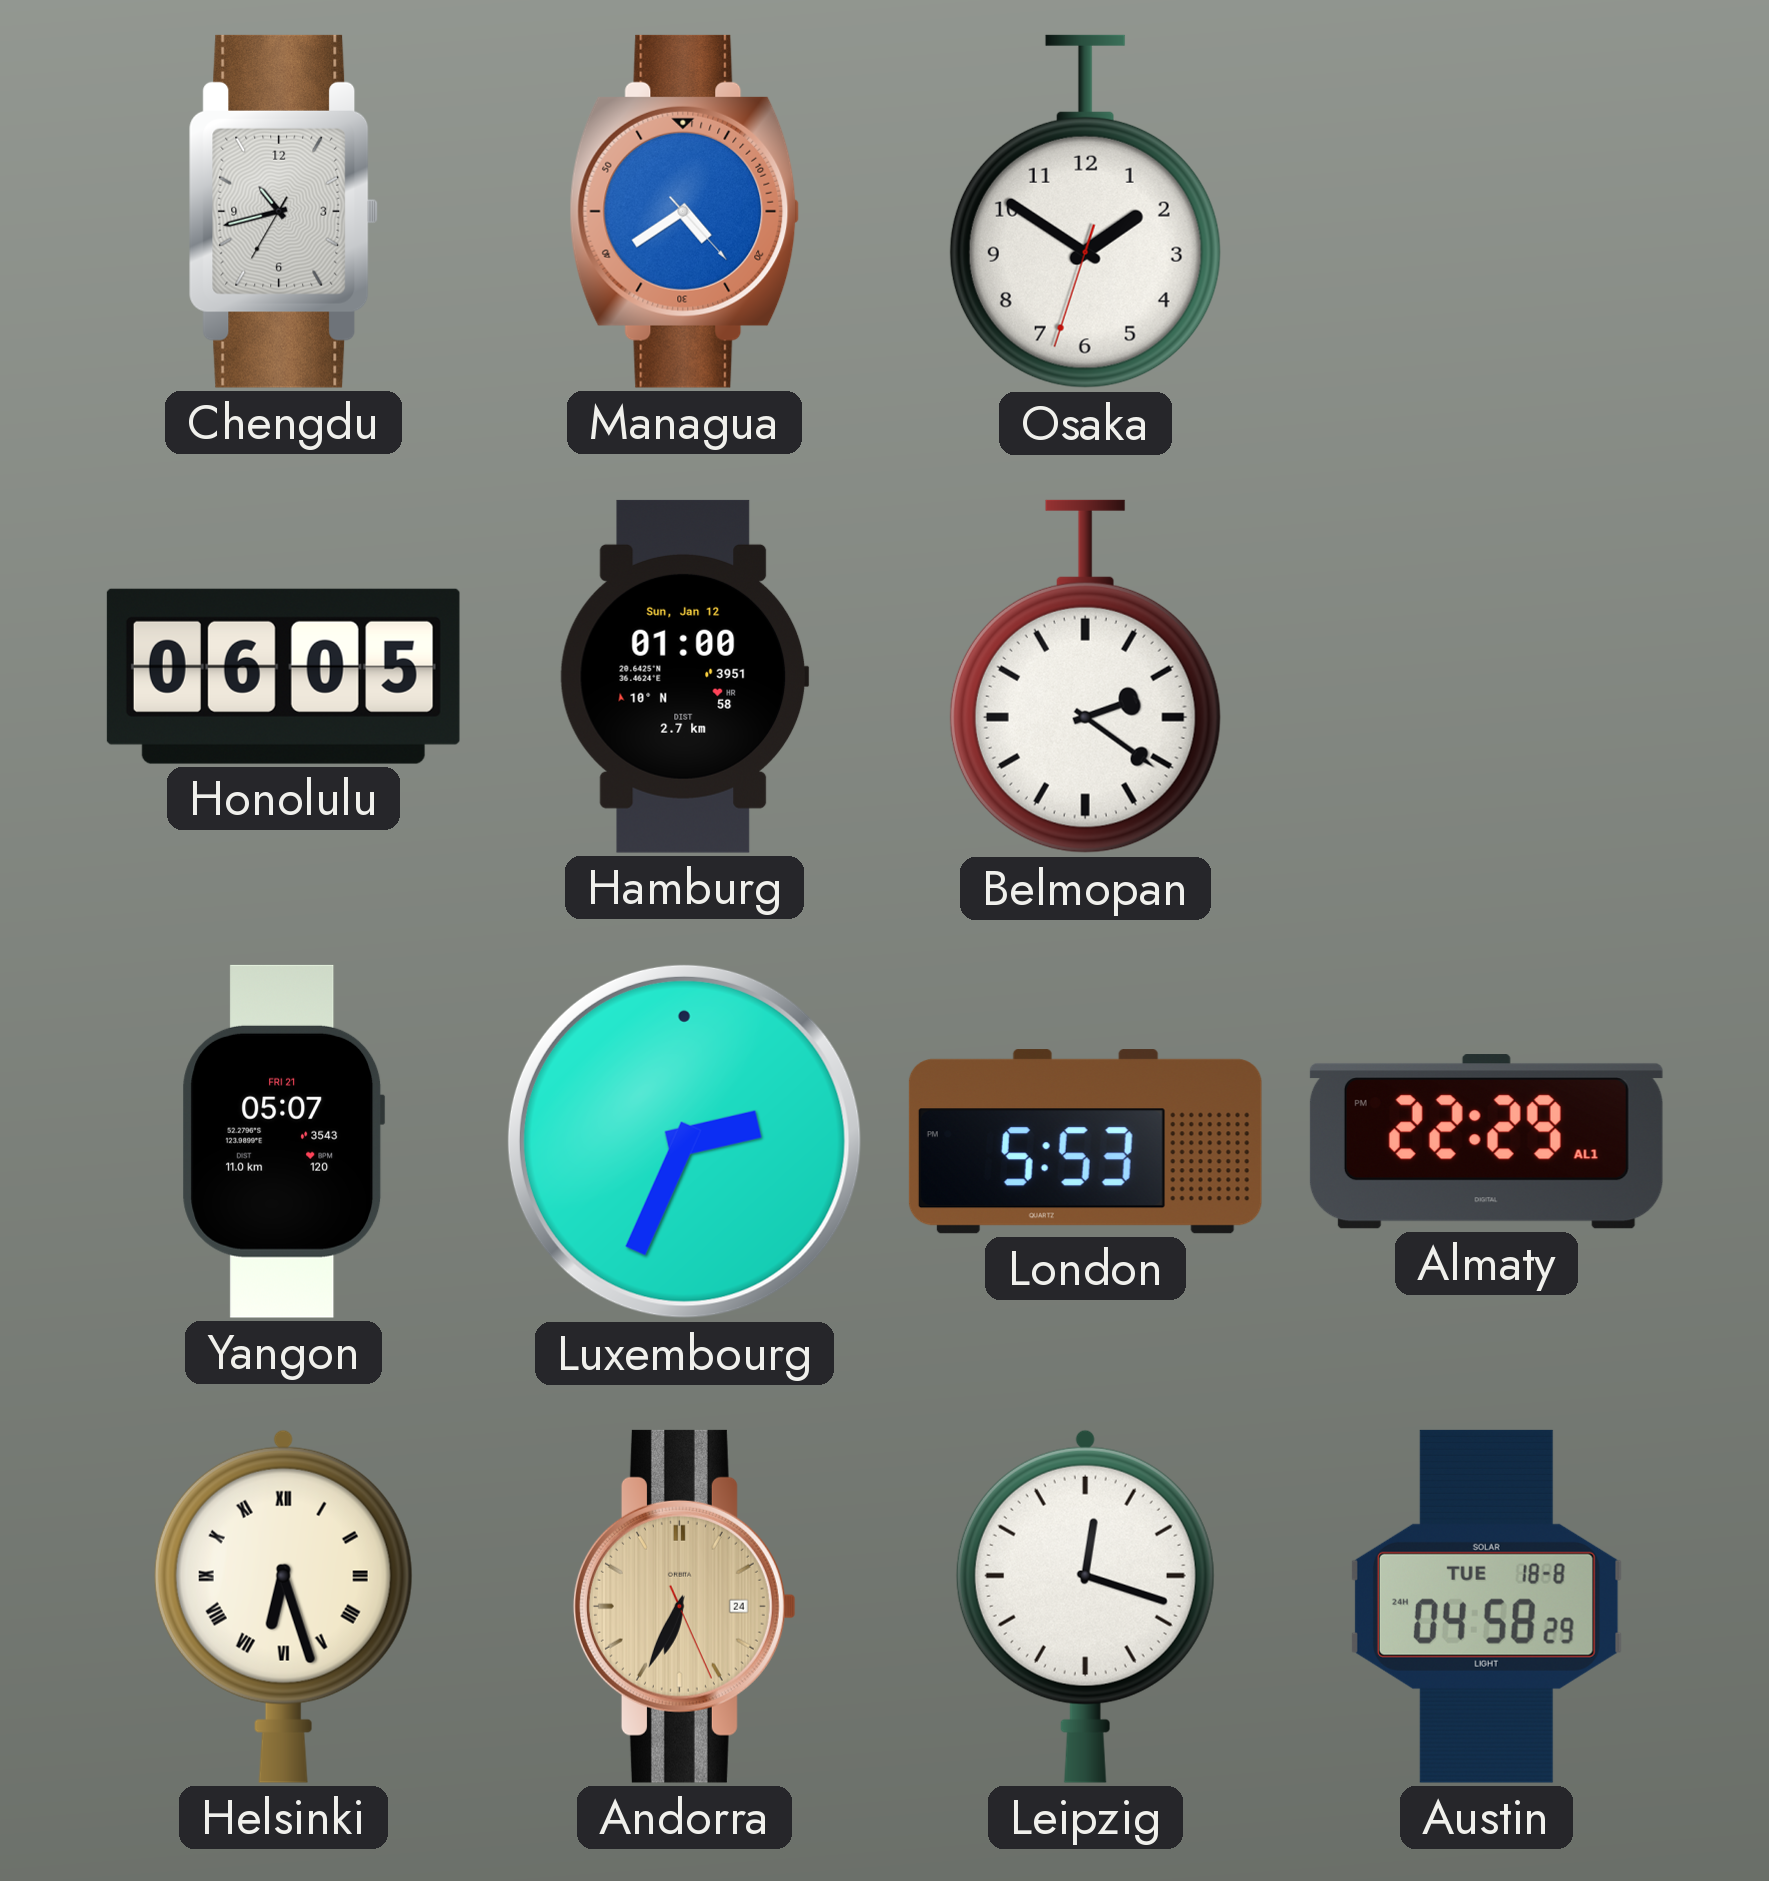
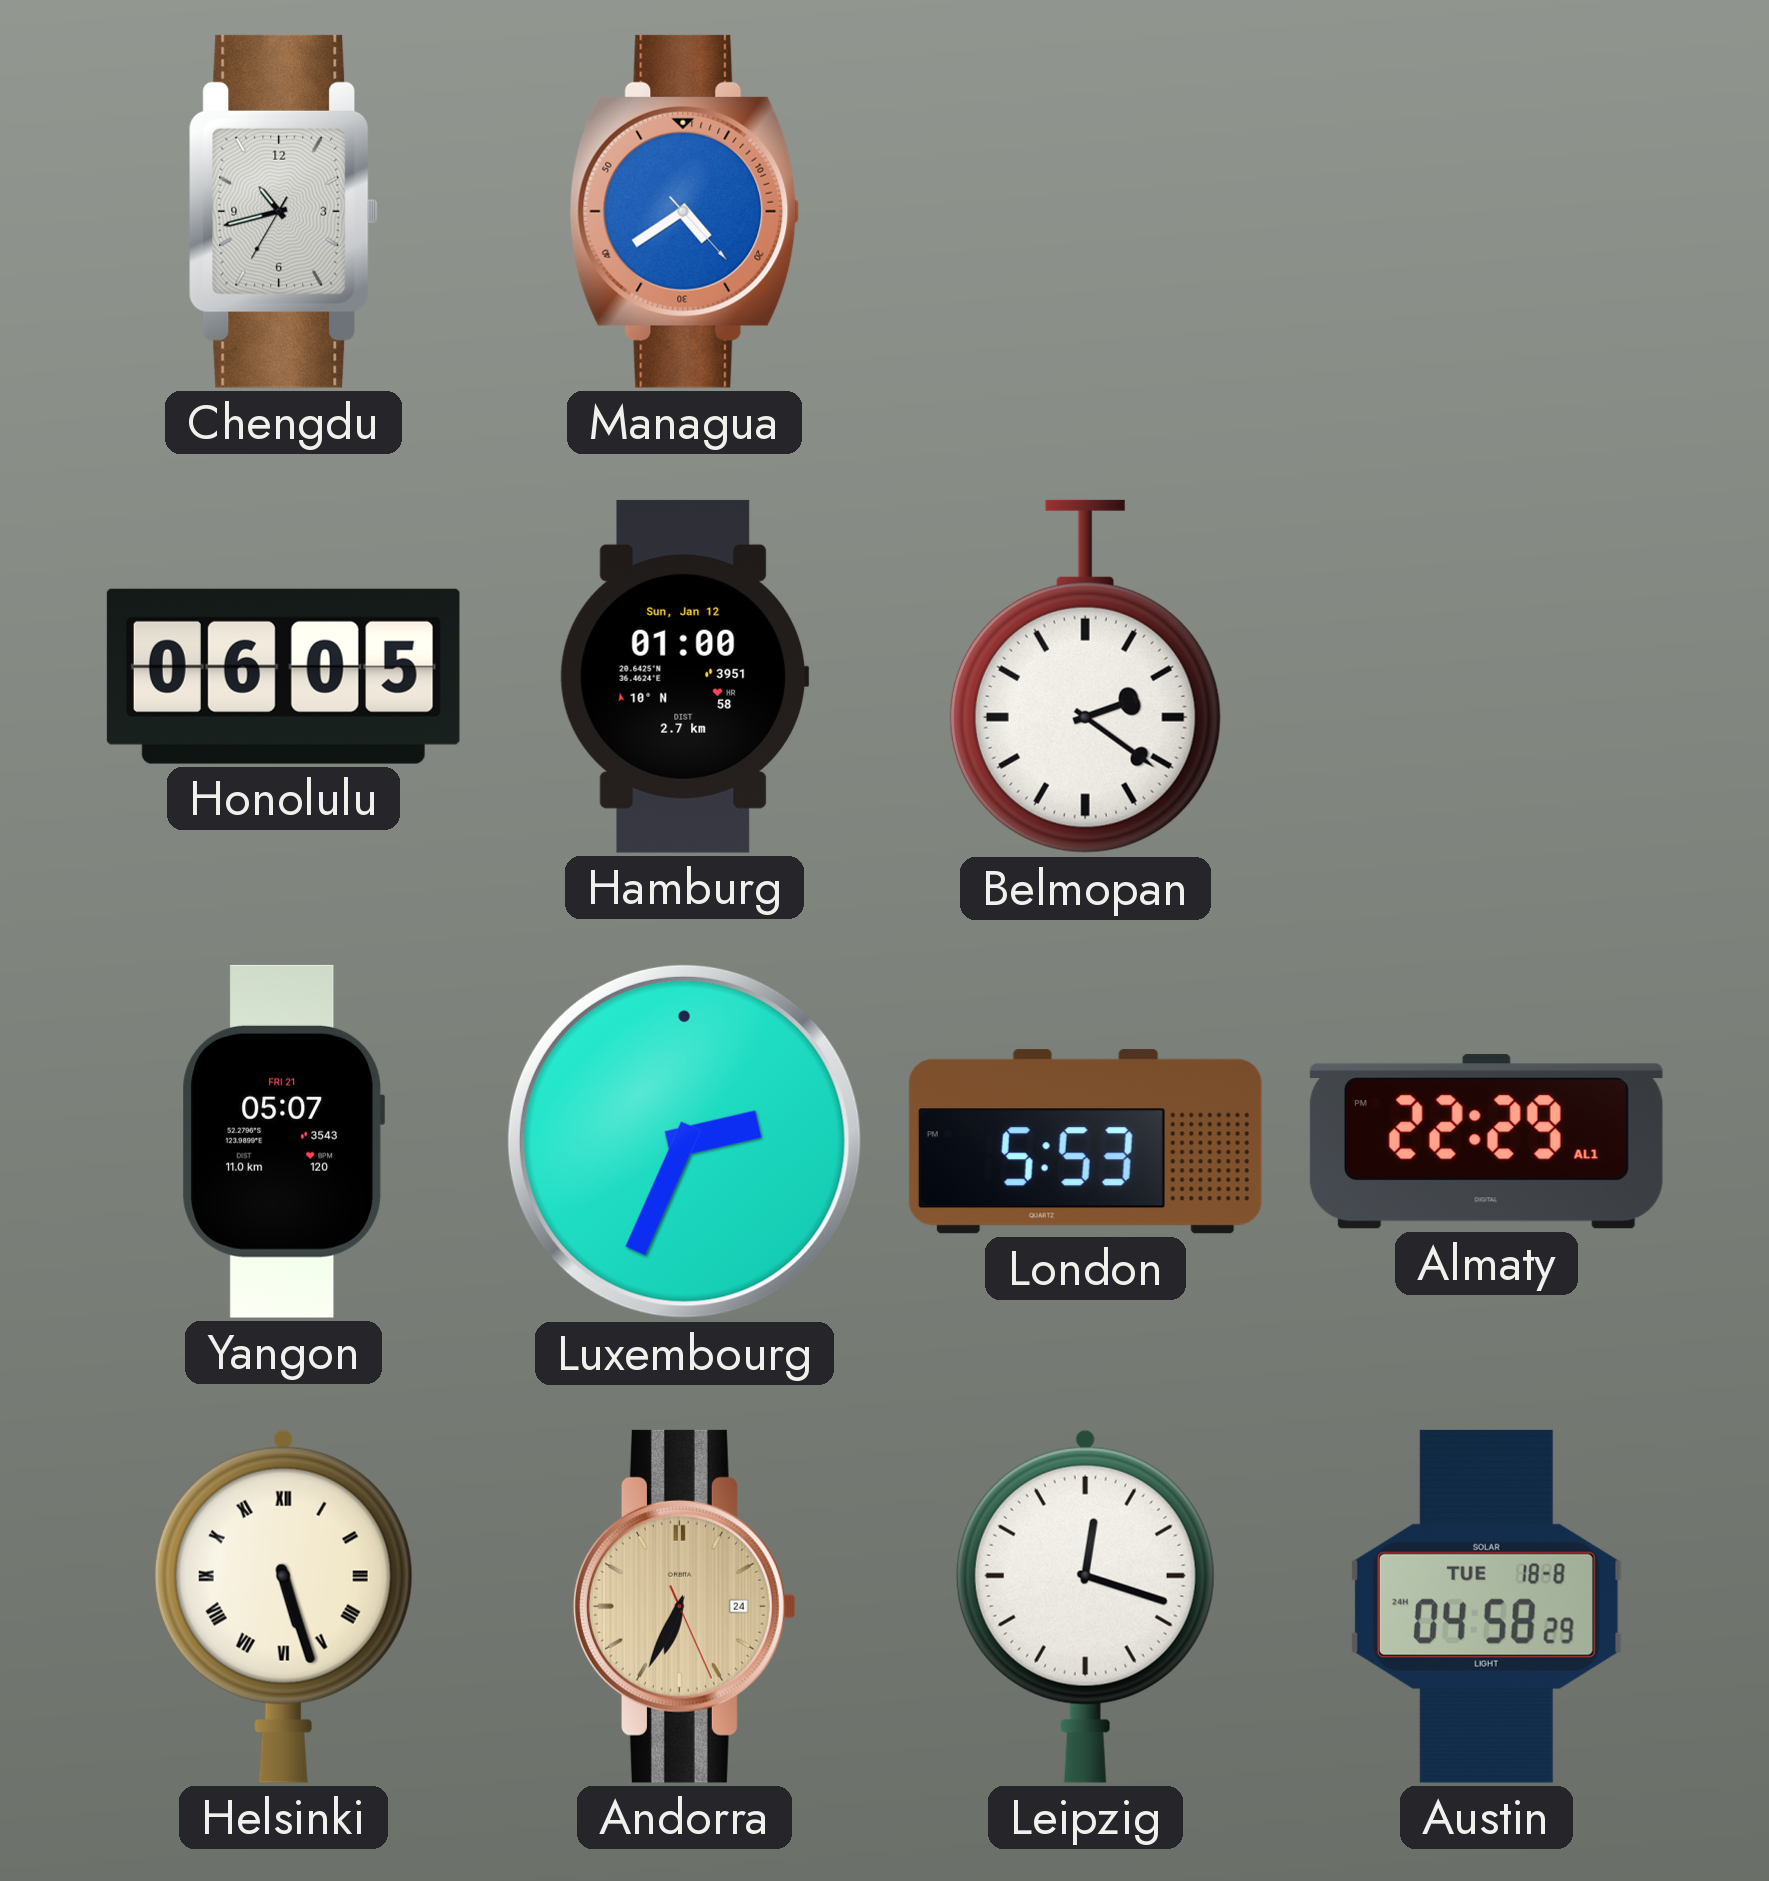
Osaka: 1:50 -> none
Helsinki: 6:27 -> 5:27
